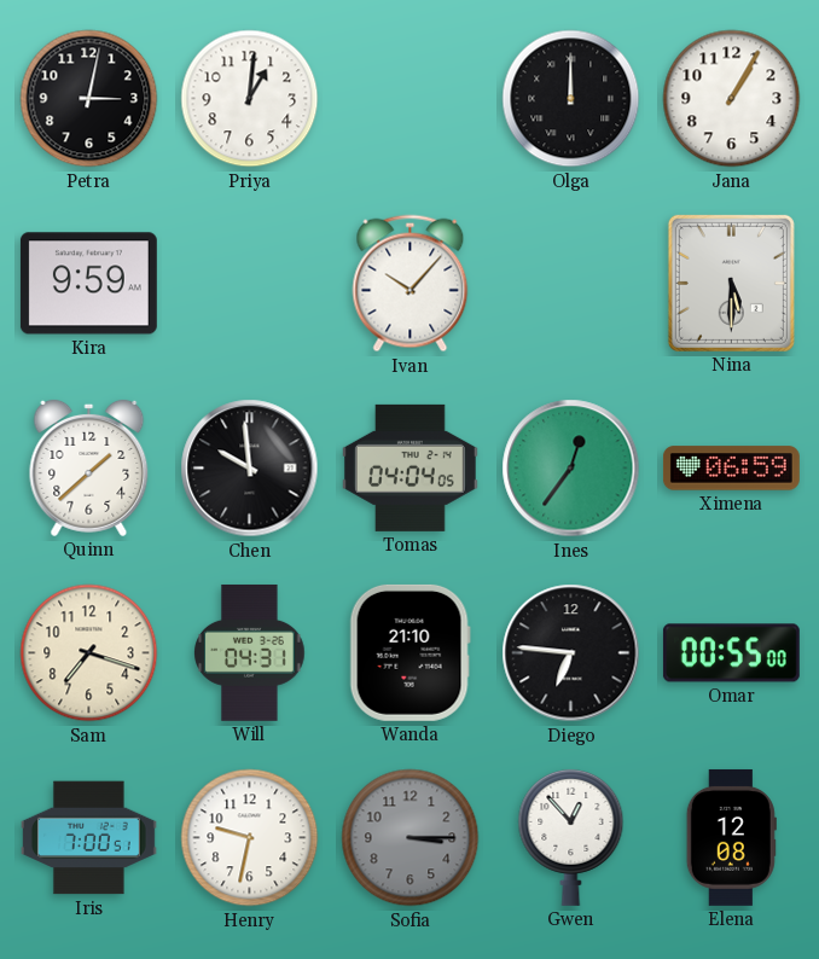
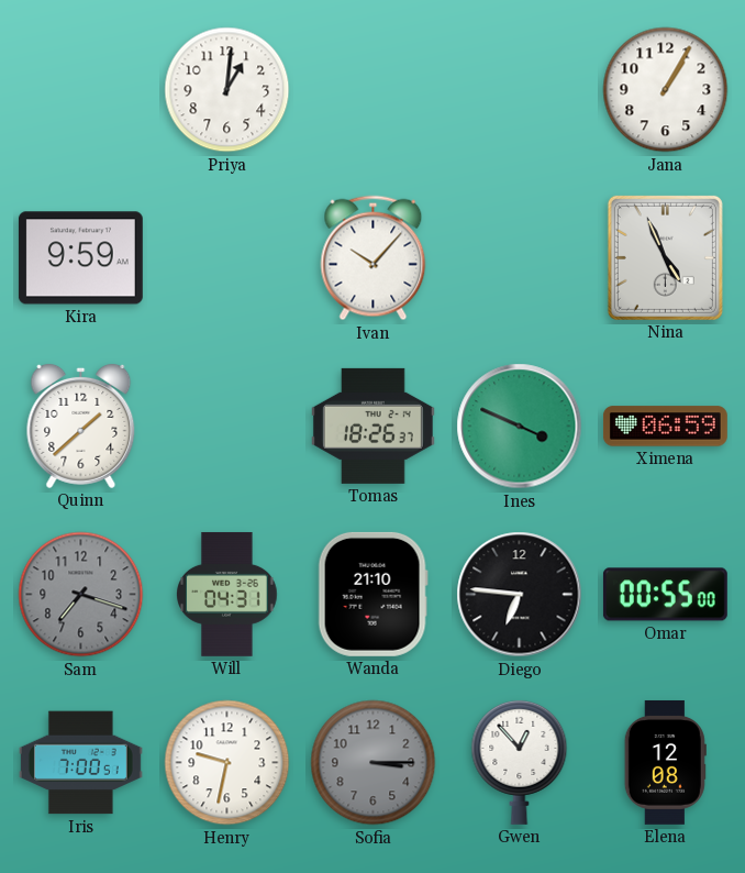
Petra: 3:02 -> none
Olga: 12:00 -> none
Nina: 5:30 -> 4:56
Chen: 9:59 -> none
Tomas: 04:04 -> 18:26
Ines: 12:36 -> 3:49
Sam dial: cream -> grey
